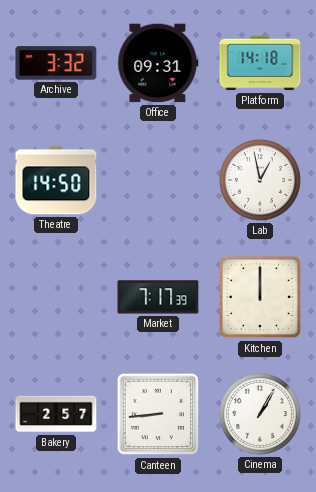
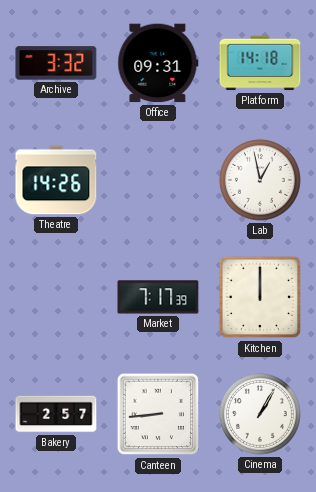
Theatre: 14:50 -> 14:26
